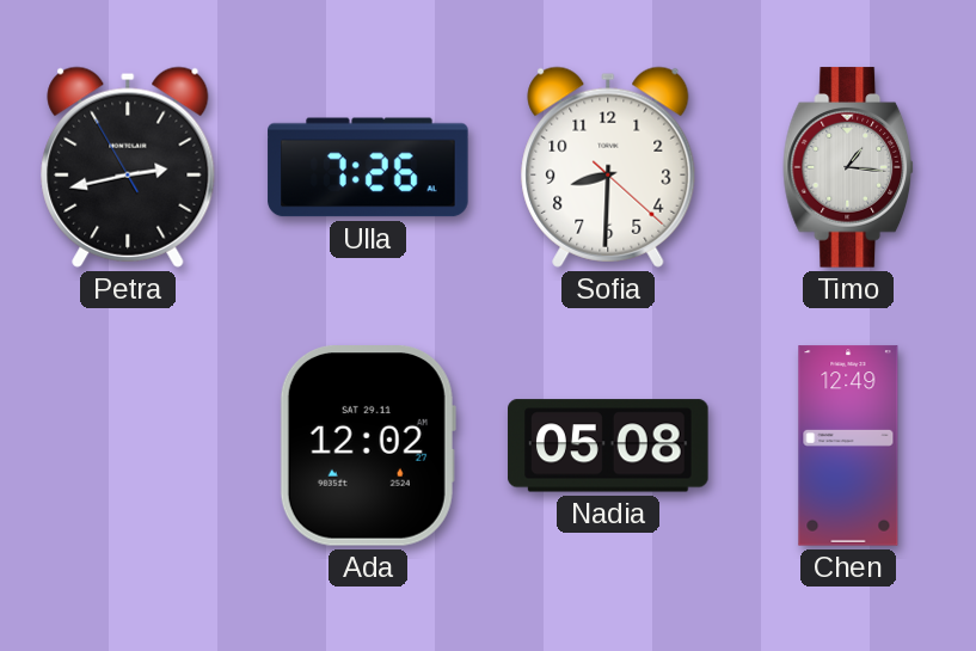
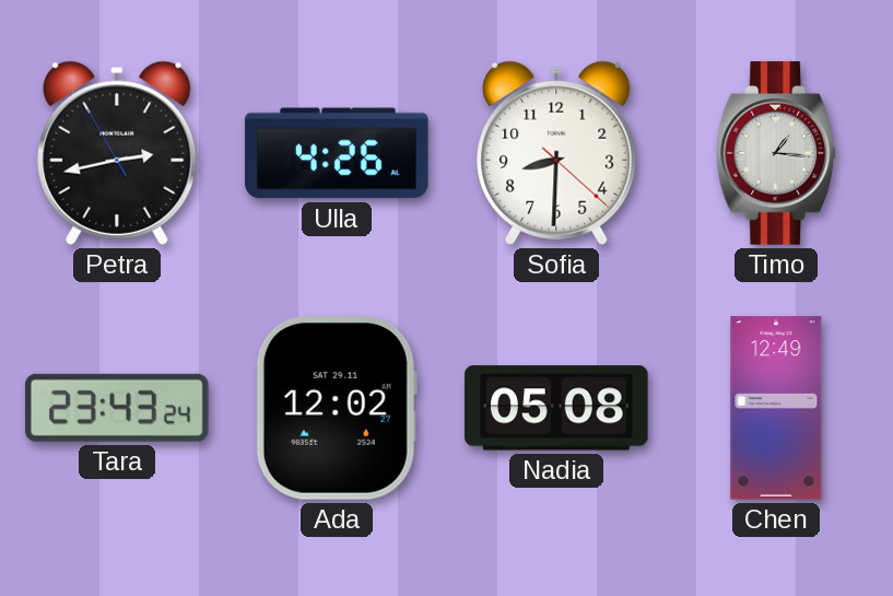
Ulla: 7:26 -> 4:26
Tara: none -> 23:43
